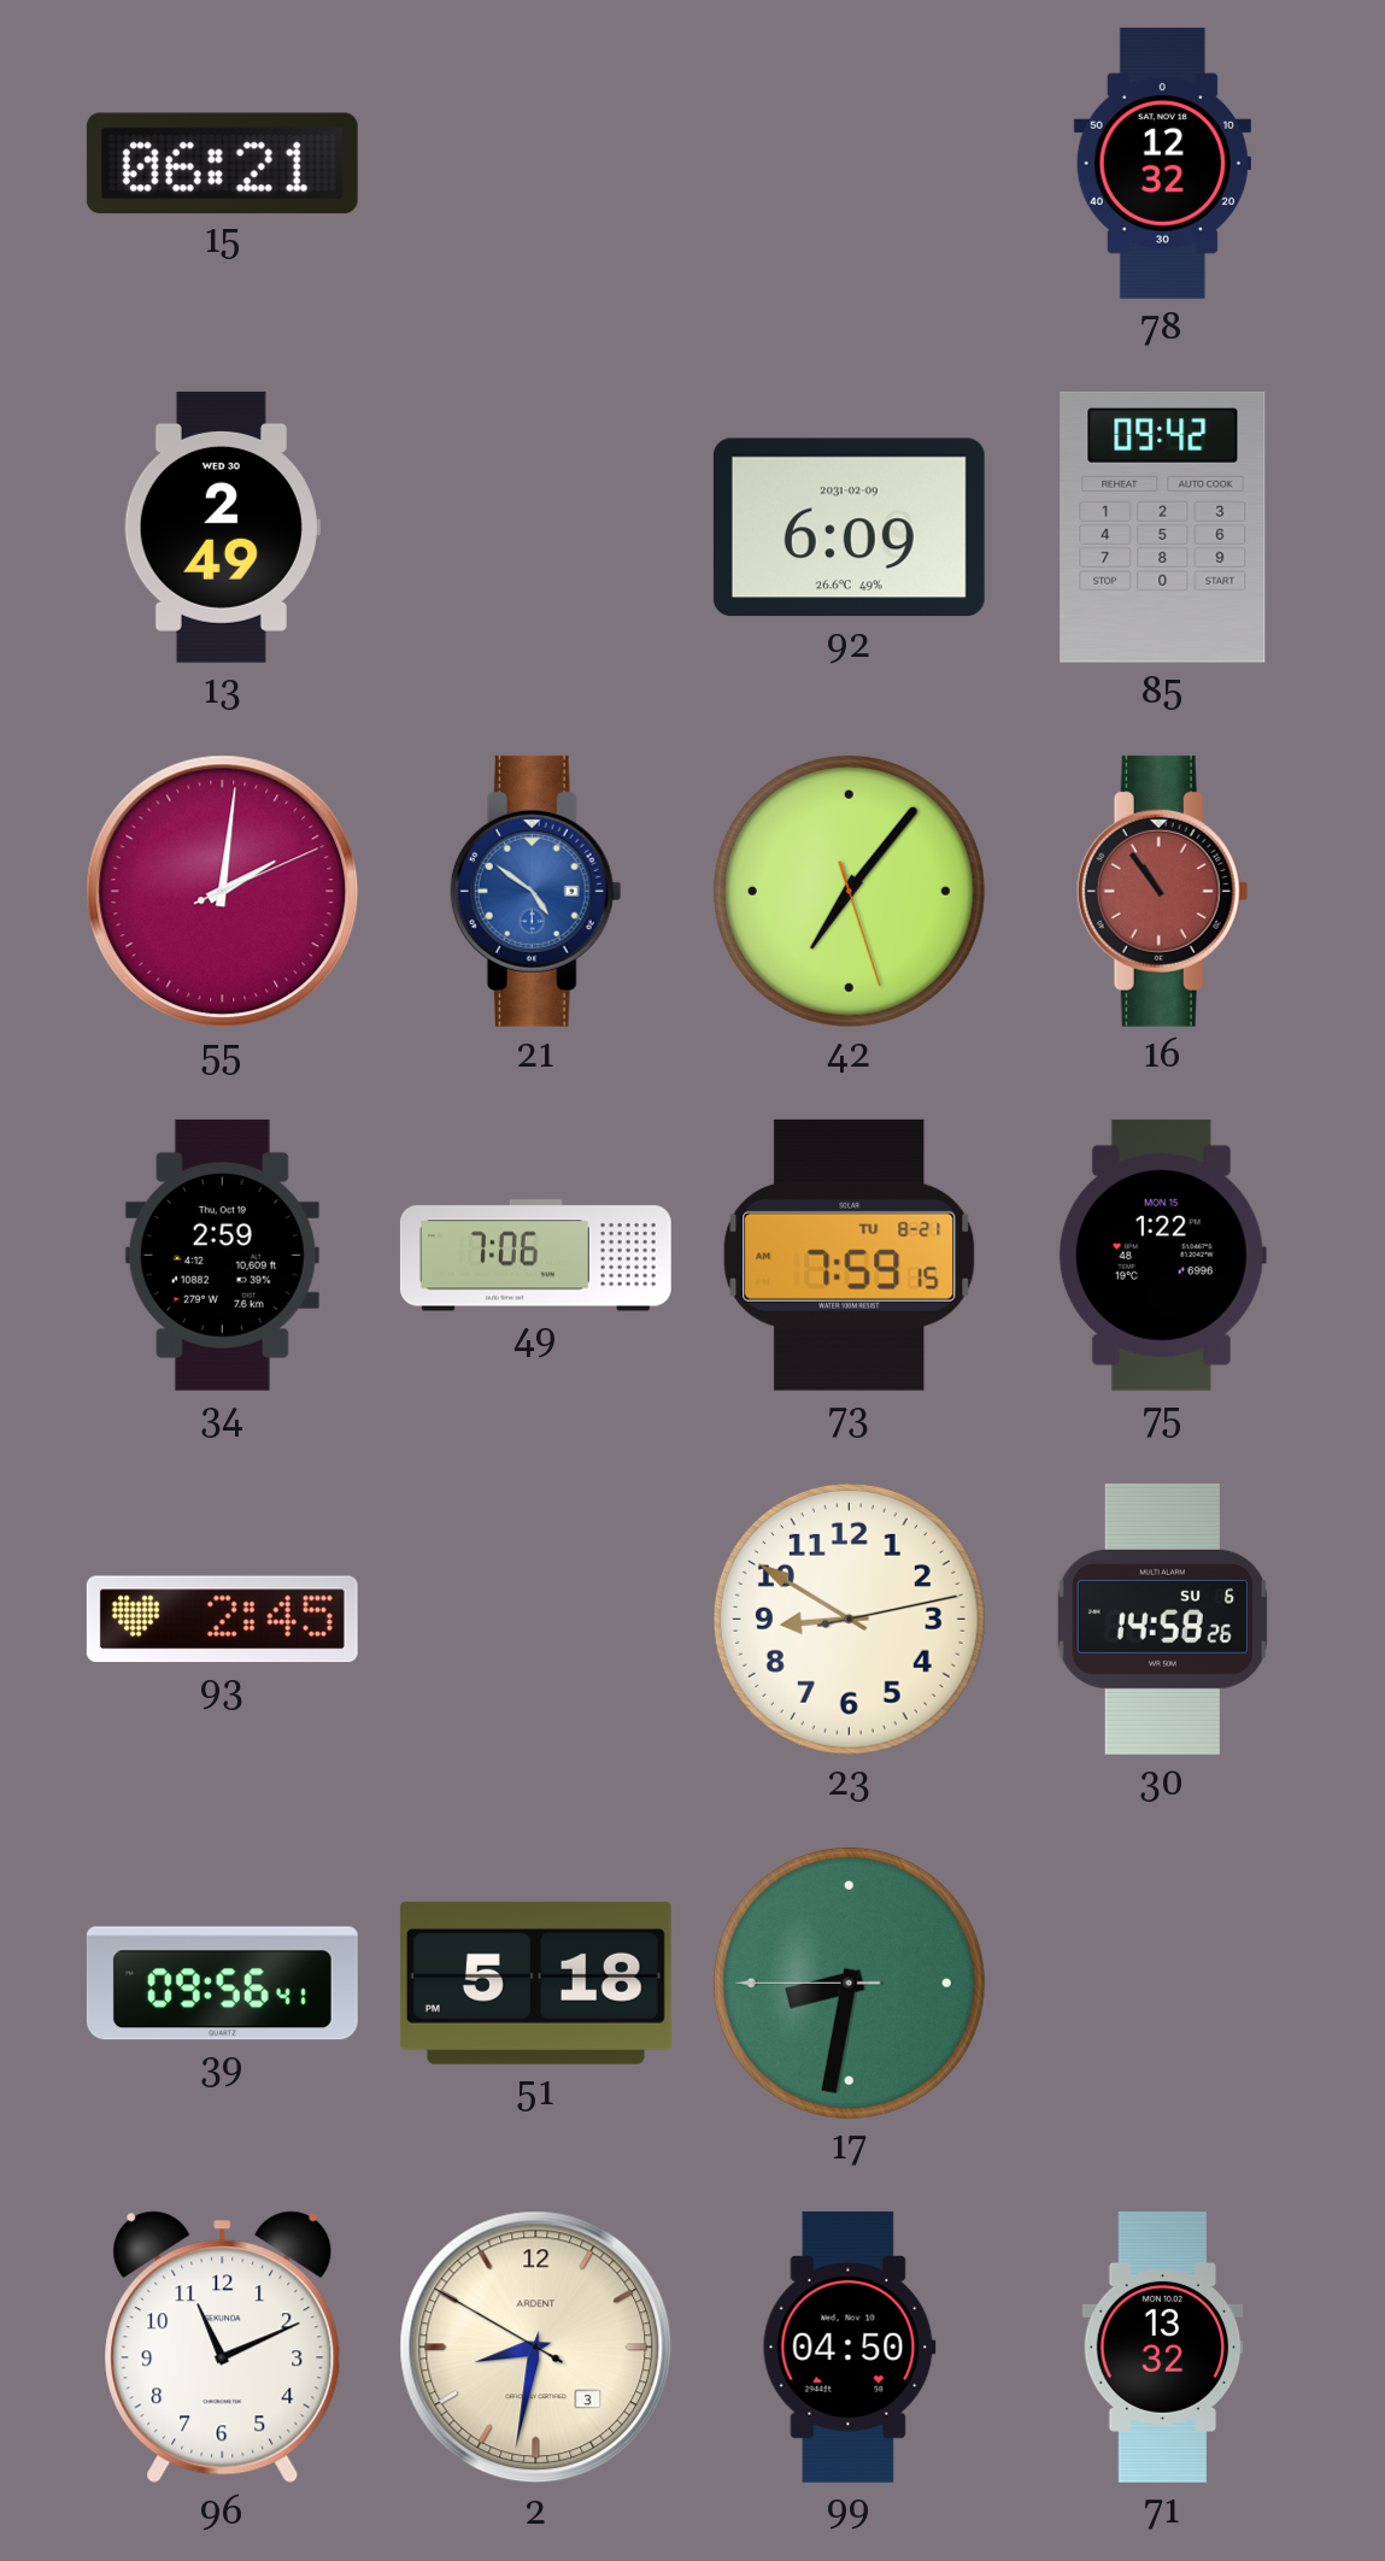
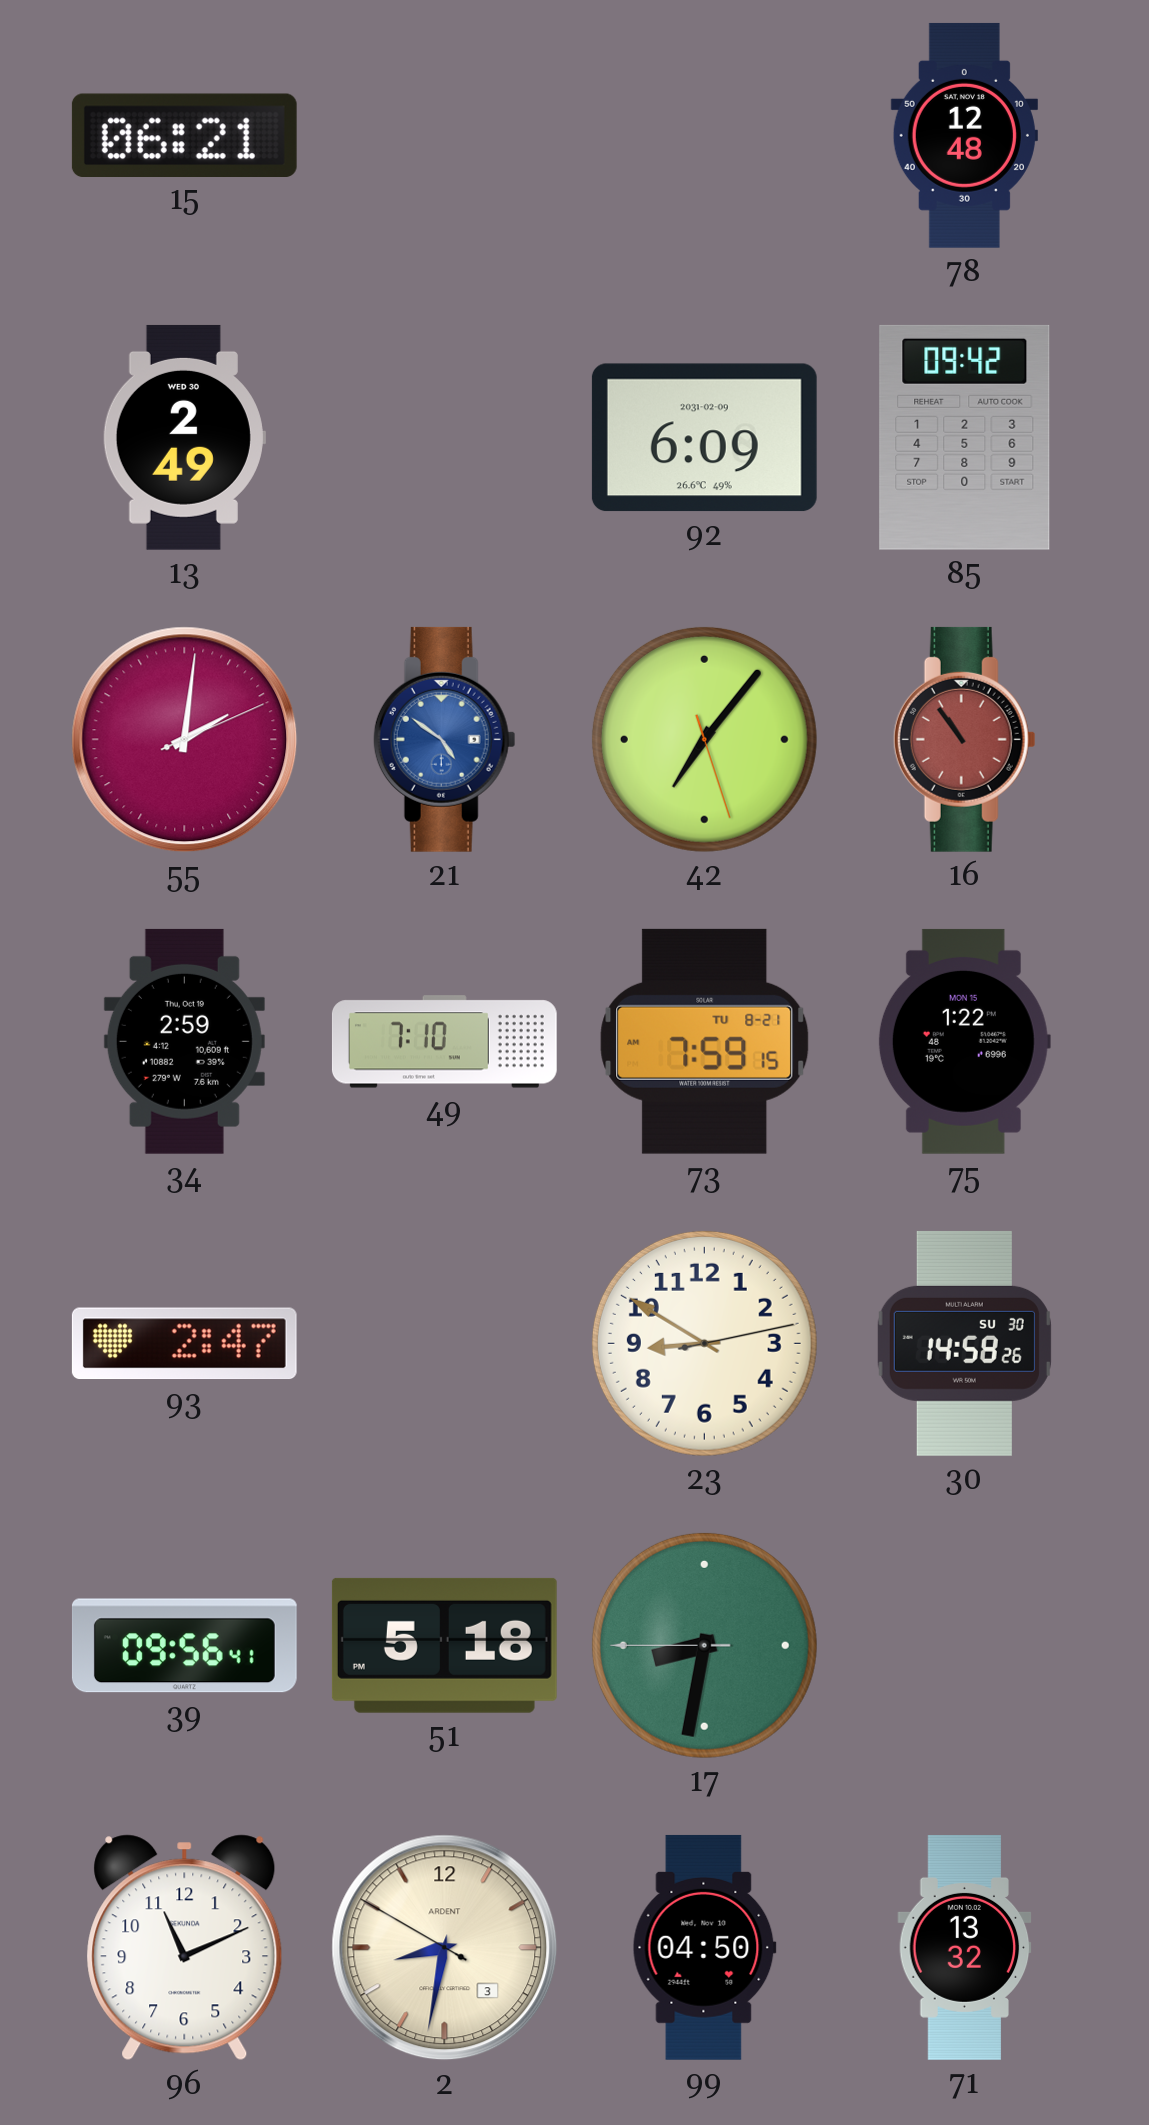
78: 12:32 -> 12:48
49: 7:06 -> 7:10
93: 2:45 -> 2:47
30 date: SU 6 -> SU 30
